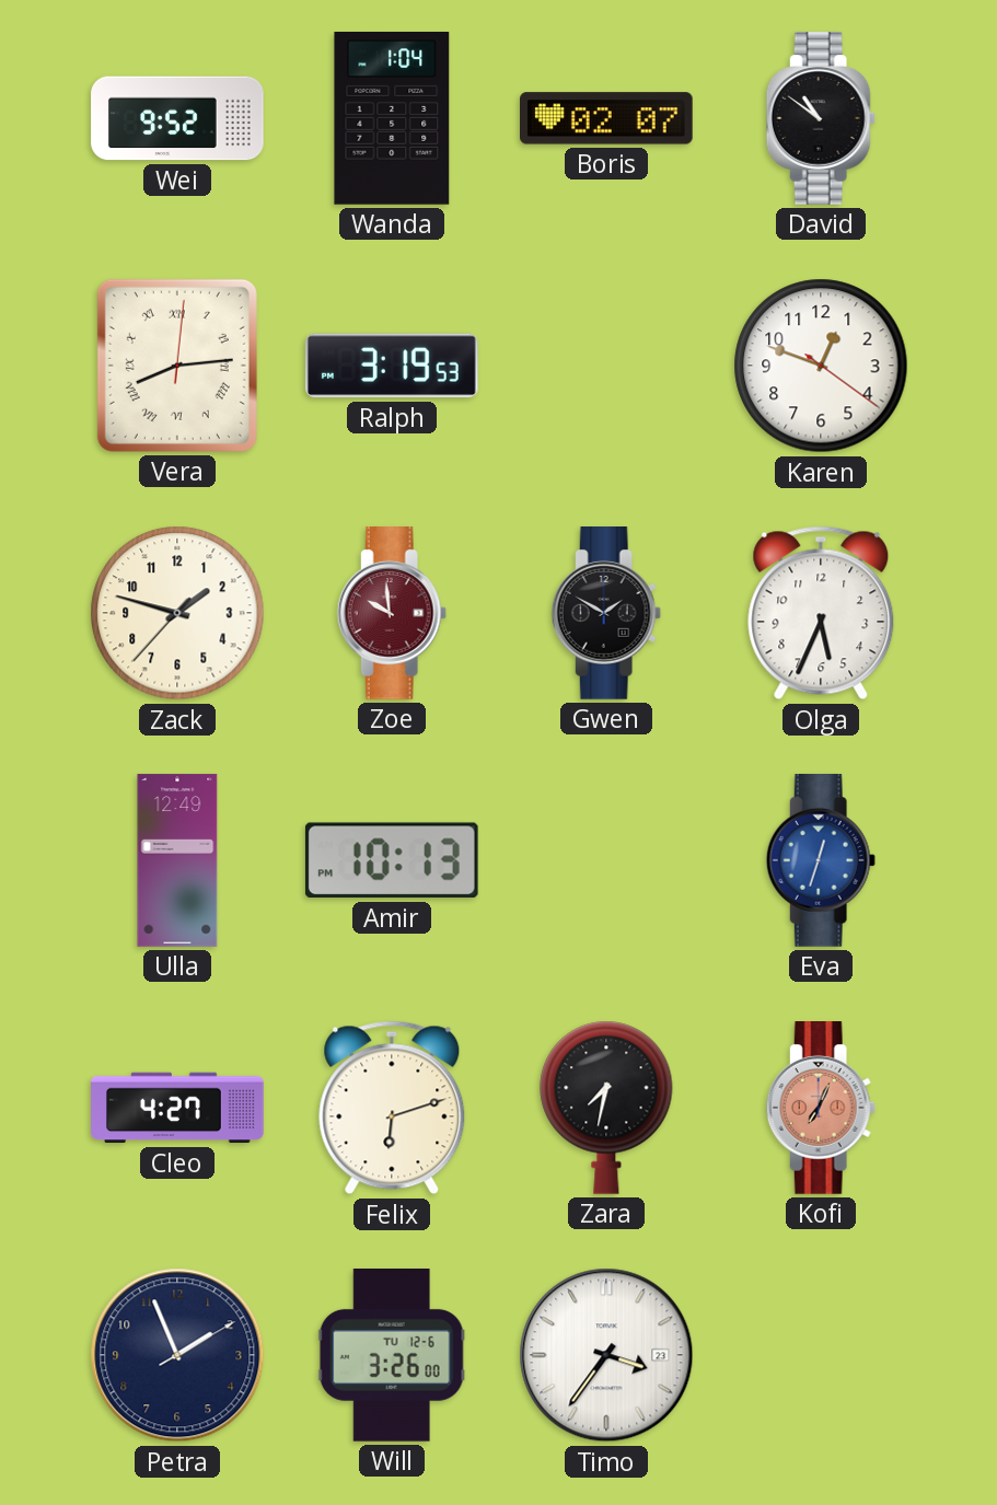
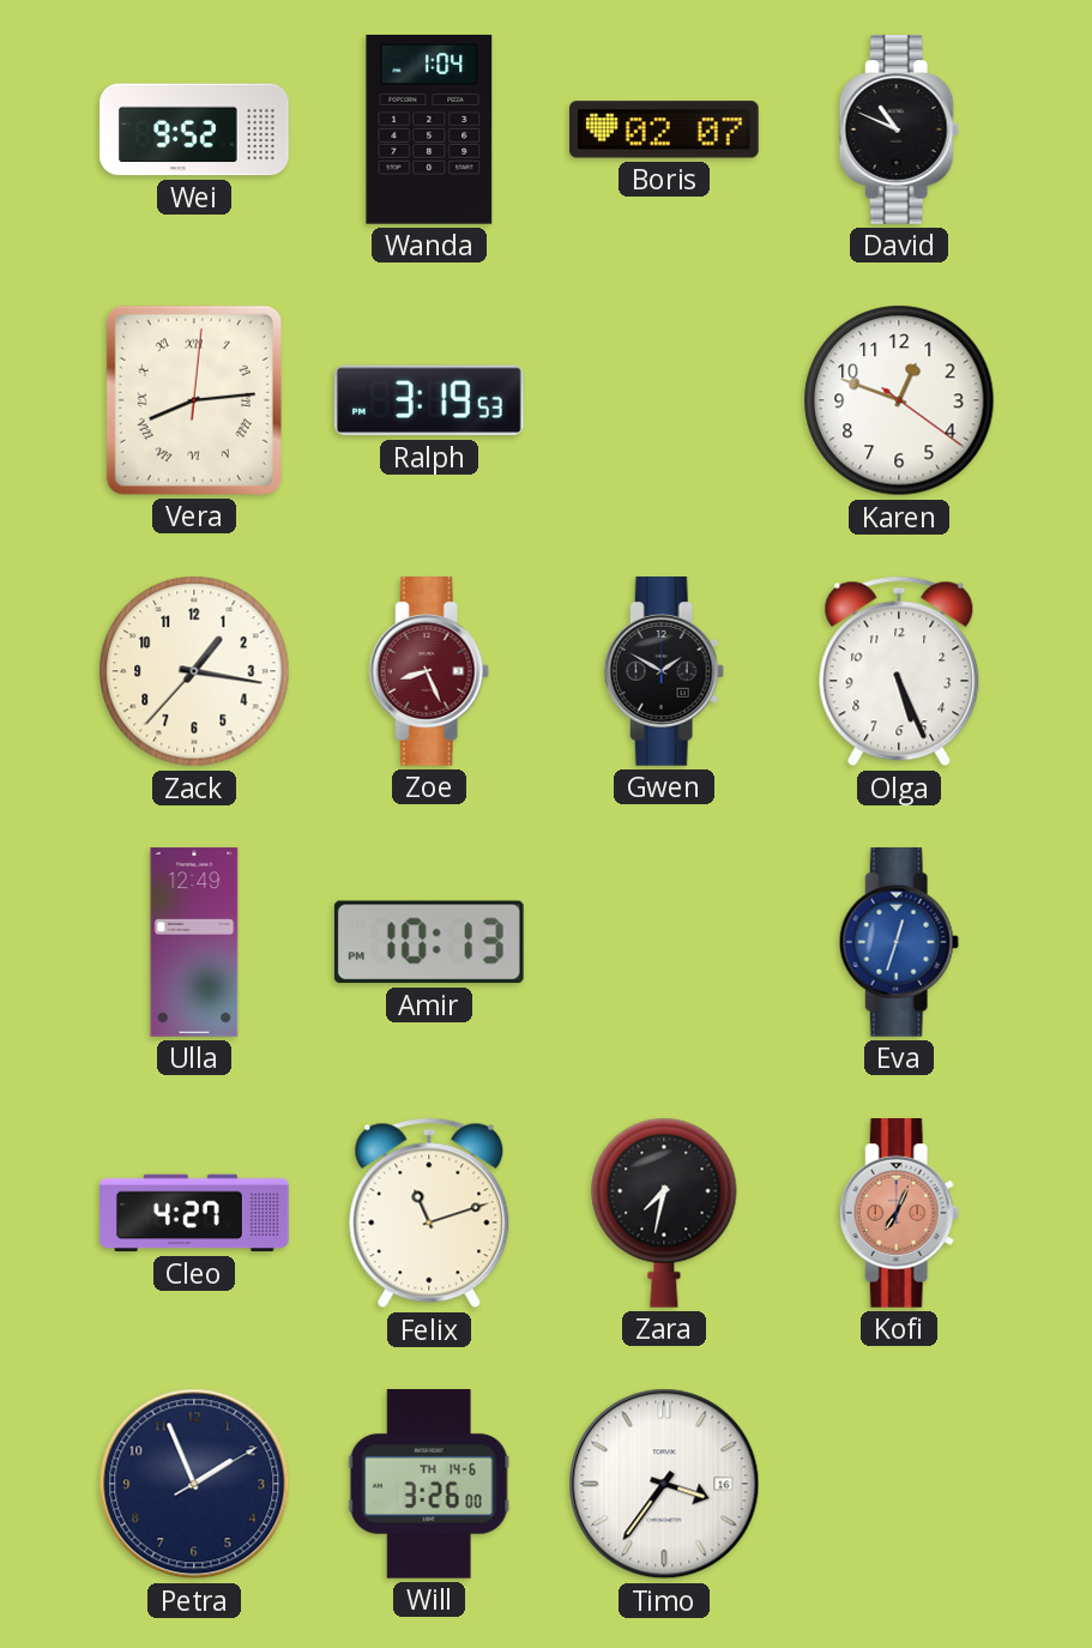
David: 10:51 -> 10:49
Zack: 1:47 -> 1:16
Zoe: 9:59 -> 8:26
Olga: 5:34 -> 5:26
Felix: 6:12 -> 11:12
Will date: TU 12-6 -> TH 14-6
Timo date: 23 -> 16
